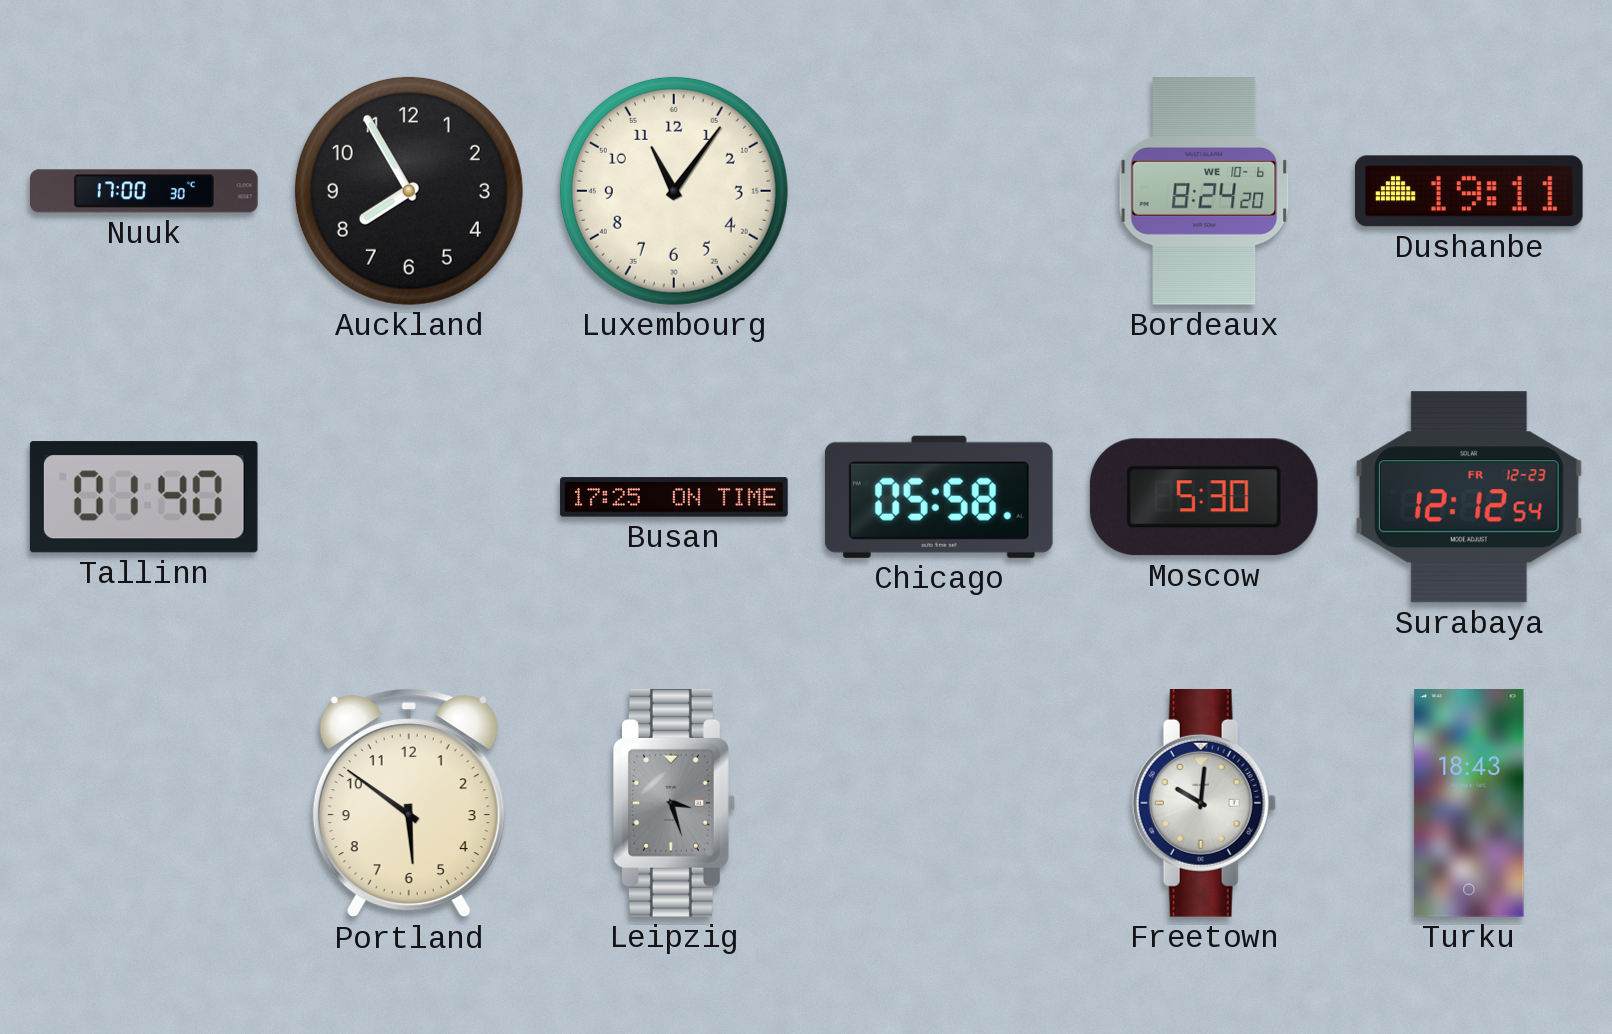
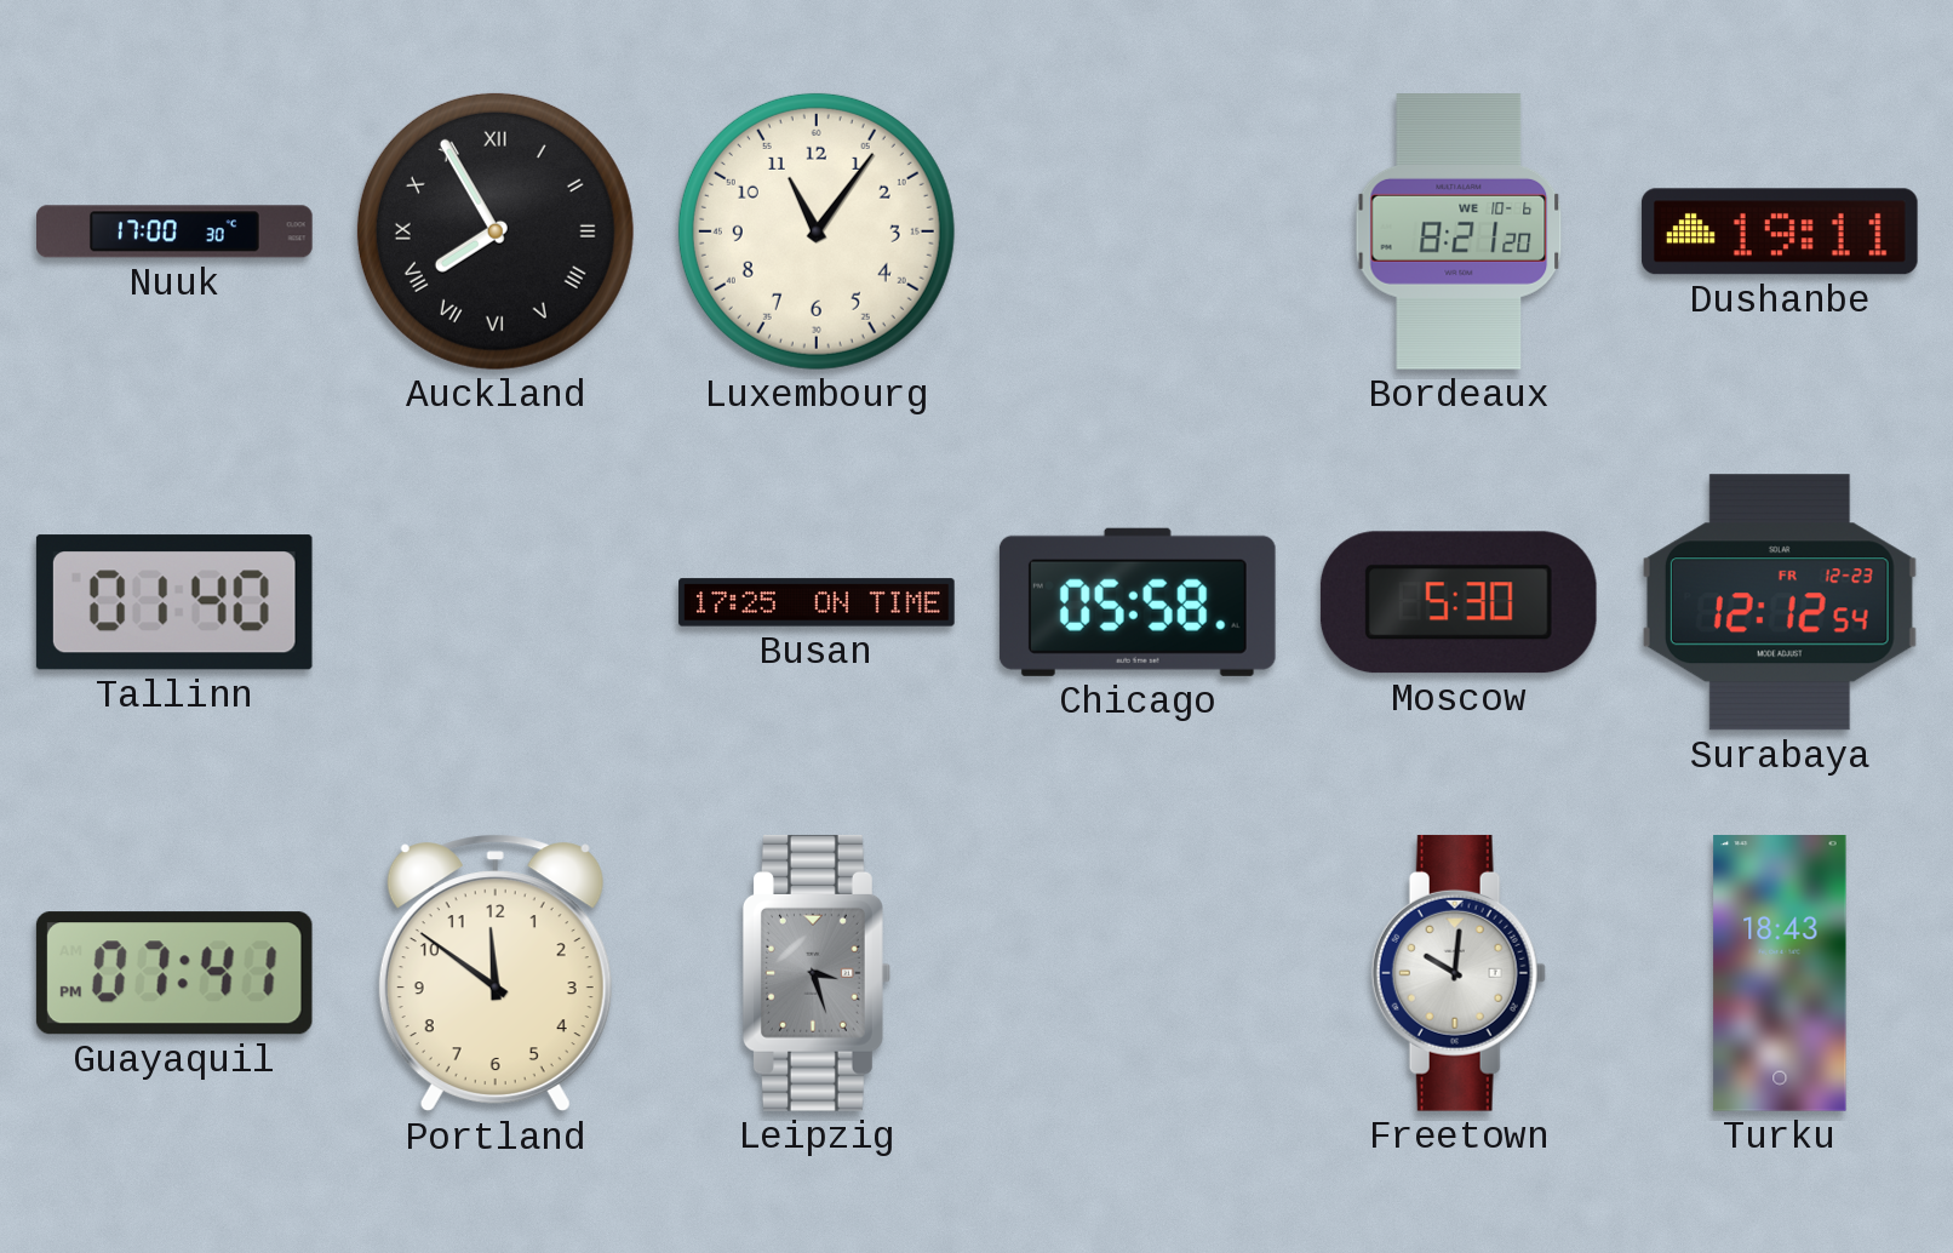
Auckland numerals: Arabic -> Roman
Bordeaux: 8:24 -> 8:21
Guayaquil: none -> 07:41
Portland: 5:51 -> 11:51
